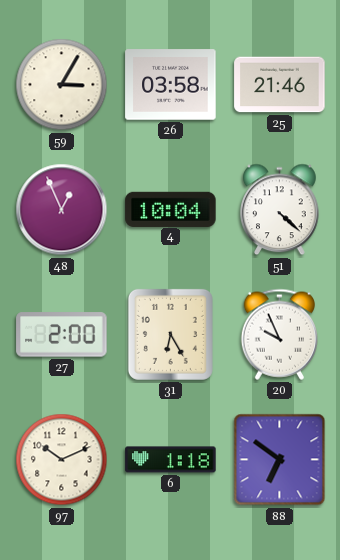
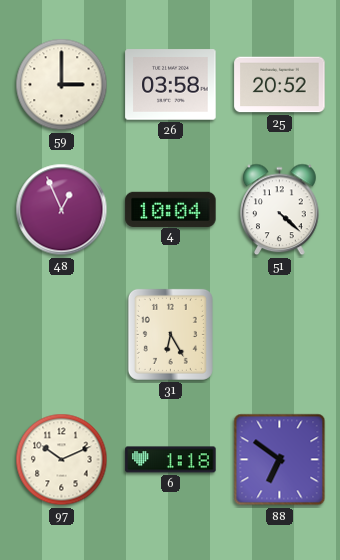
59: 3:05 -> 3:00
25: 21:46 -> 20:52
27: 2:00 -> none
20: 9:56 -> none
